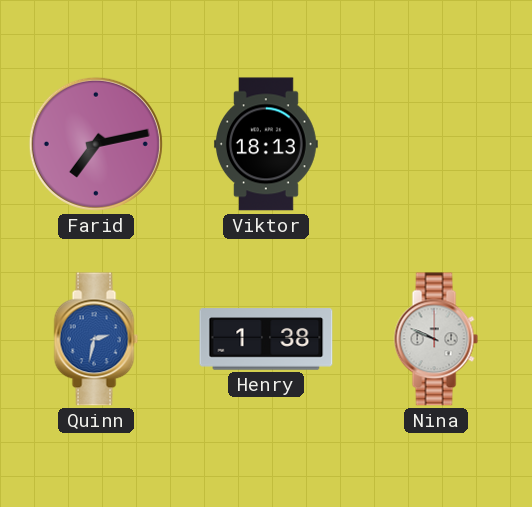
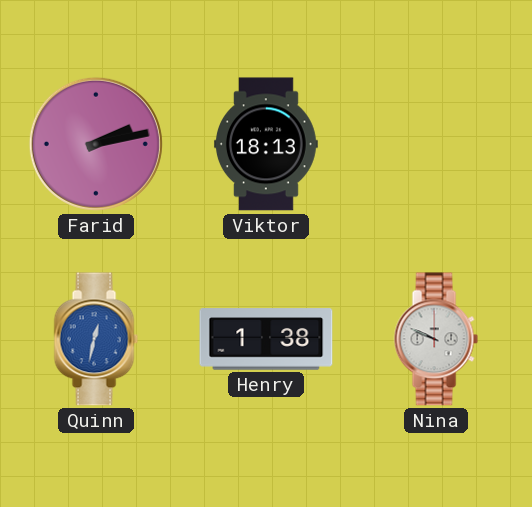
Farid: 7:13 -> 2:13
Quinn: 2:32 -> 12:32
